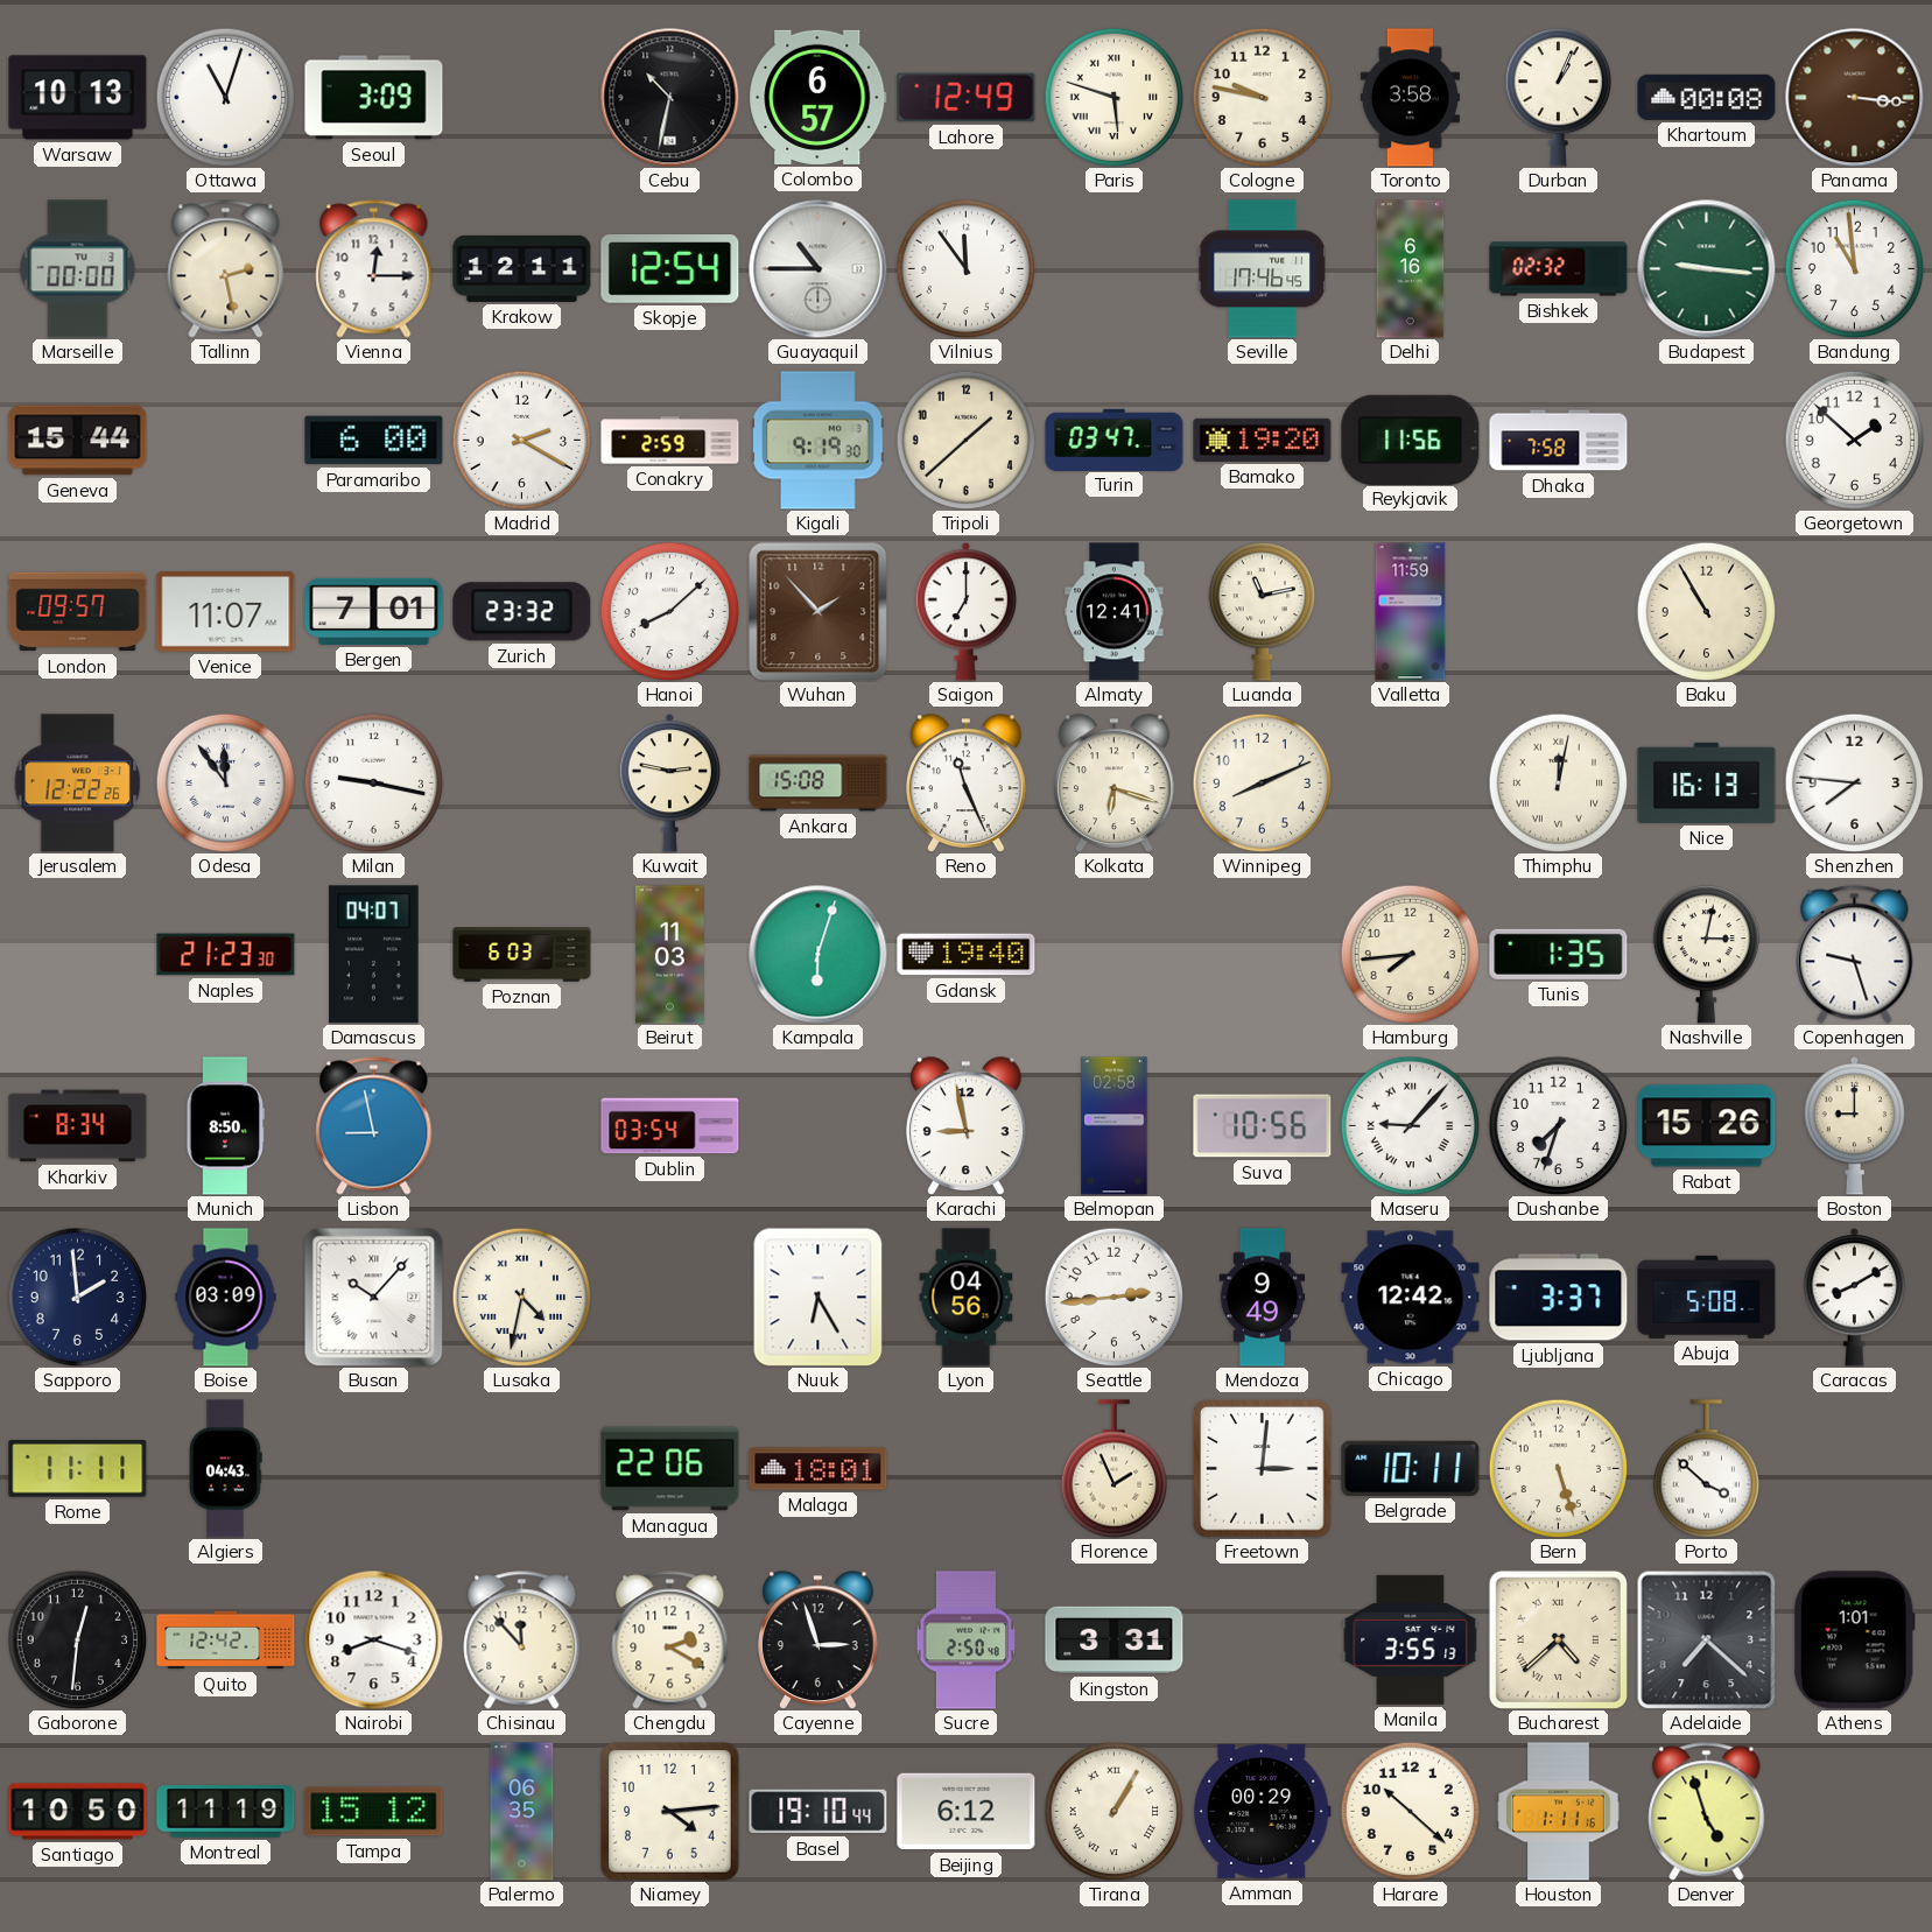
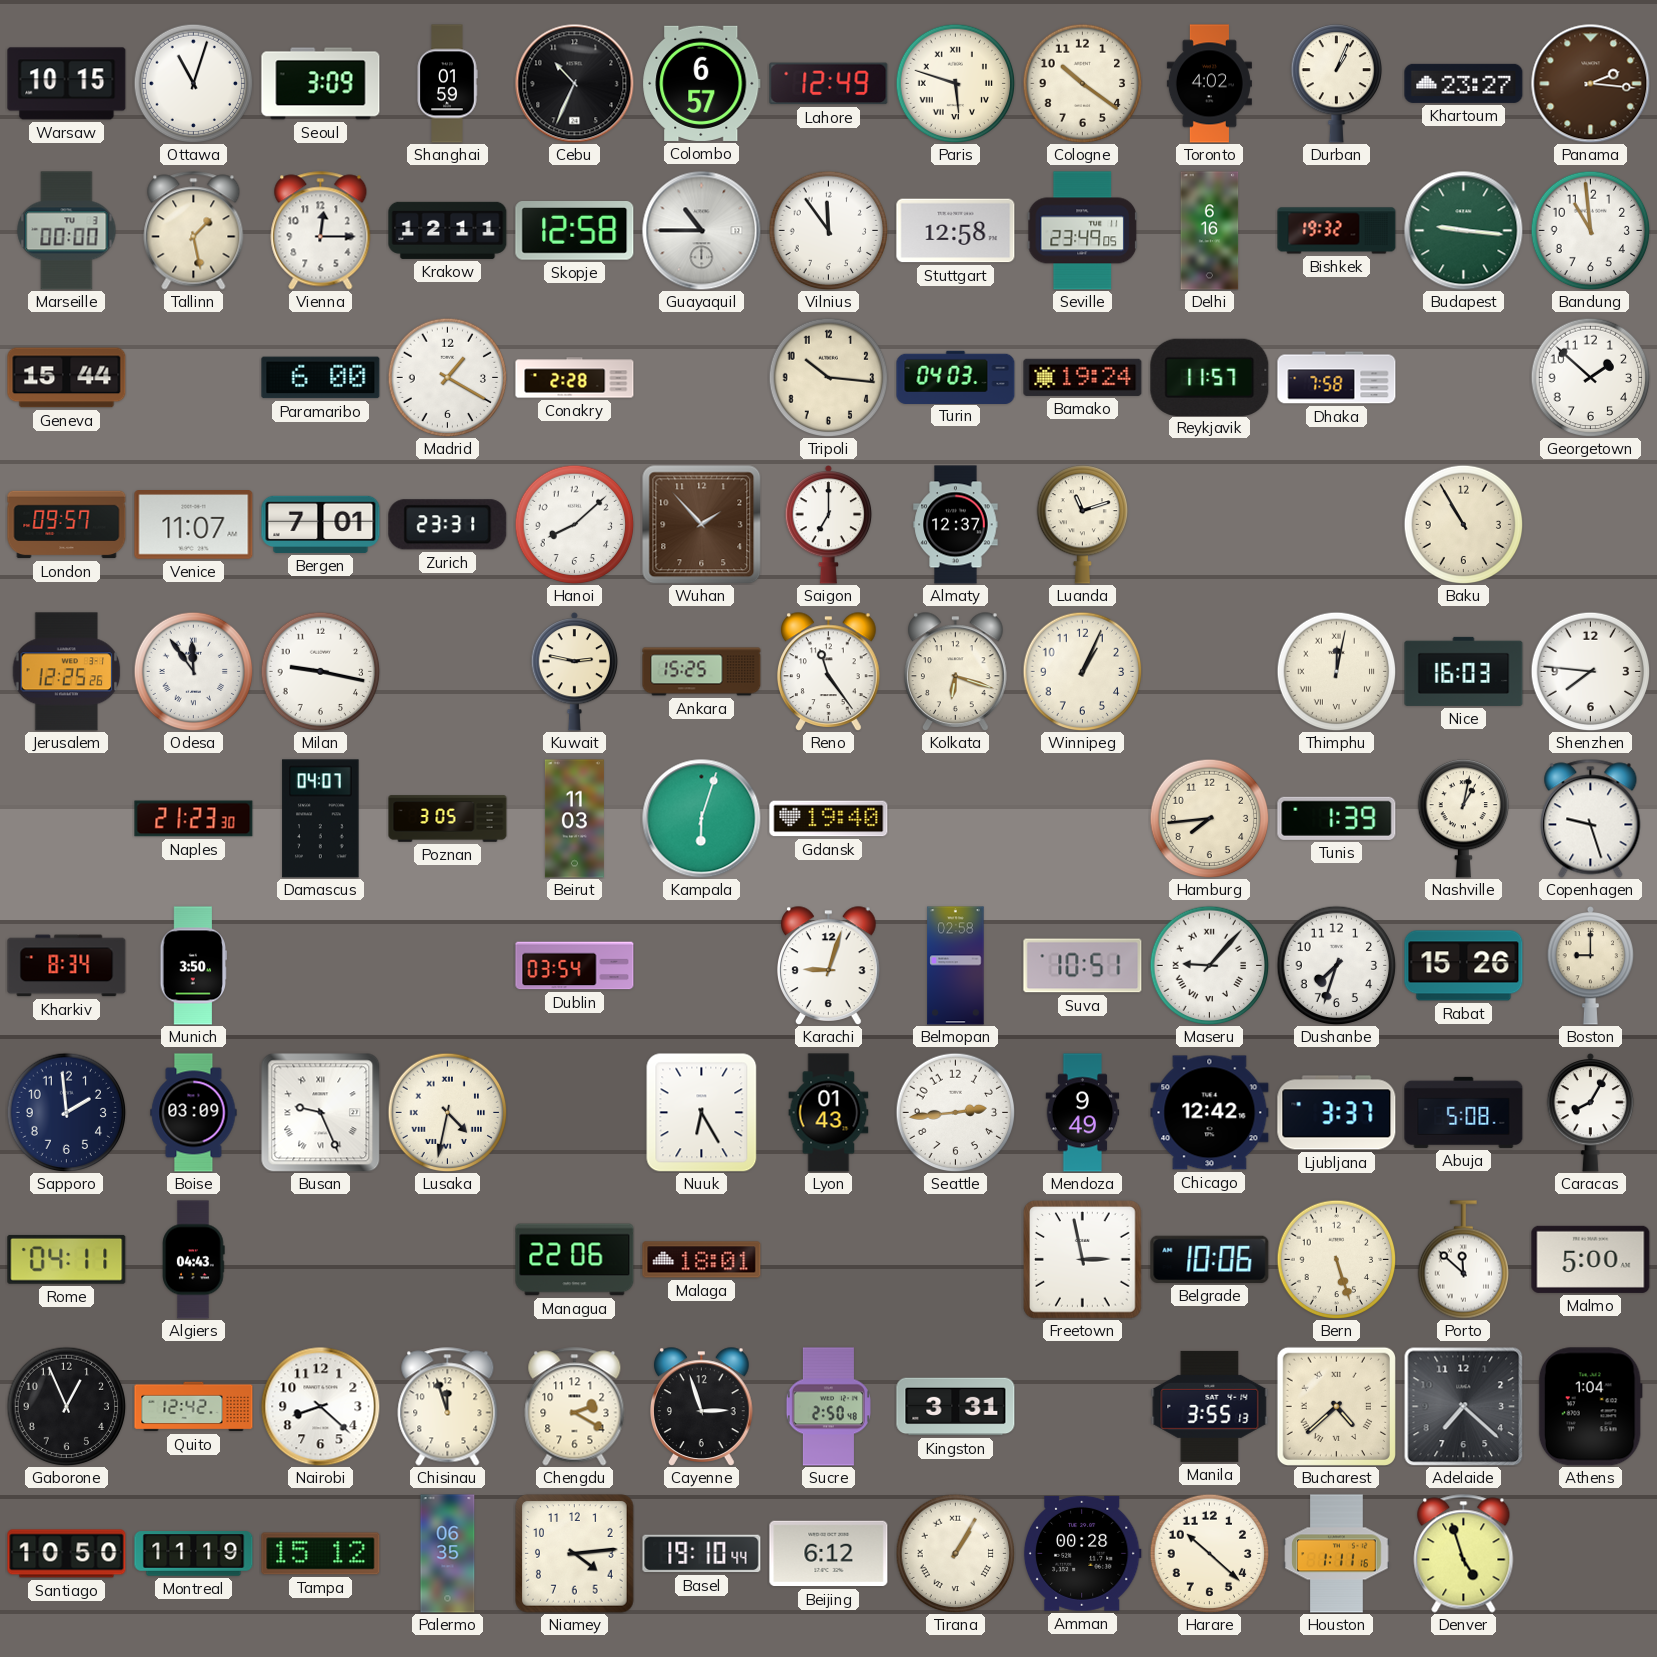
Warsaw: 10:13 -> 10:15
Shanghai: none -> 01:59
Cebu: 10:32 -> 10:34
Cologne: 9:47 -> 10:21
Toronto: 3:58 -> 4:02
Khartoum: 00:08 -> 23:27
Panama: 3:16 -> 2:16
Tallinn: 2:28 -> 1:28
Skopje: 12:54 -> 12:58
Stuttgart: none -> 12:58
Seville: 17:46 -> 23:49
Bishkek: 02:32 -> 19:32
Madrid: 2:20 -> 1:20
Conakry: 2:59 -> 2:28
Kigali: 9:19 -> none
Tripoli: 1:38 -> 10:16
Turin: 03:47 -> 04:03
Bamako: 19:20 -> 19:24
Reykjavik: 11:56 -> 11:57
Zurich: 23:32 -> 23:31
Almaty: 12:41 -> 12:37
Luanda: 11:13 -> 11:12
Valletta: 11:59 -> none
Jerusalem: 12:22 -> 12:25
Ankara: 15:08 -> 15:25
Reno: 11:26 -> 11:24
Winnipeg: 8:11 -> 1:04
Nice: 16:13 -> 16:03
Poznan: 6:03 -> 3:05
Tunis: 1:35 -> 1:39
Nashville: 3:02 -> 1:02
Munich: 8:50 -> 3:50
Lisbon: 8:58 -> none
Karachi: 8:58 -> 9:03
Suva: 10:56 -> 10:51
Busan: 10:07 -> 9:26
Lyon: 04:56 -> 01:43
Caracas: 8:10 -> 8:05
Rome: 11:11 -> 04:11
Florence: 1:56 -> none
Freetown: 3:01 -> 2:58
Belgrade: 10:11 -> 10:06
Porto: 3:52 -> 11:52
Malmo: none -> 5:00
Gaborone: 12:31 -> 12:56
Nairobi: 8:18 -> 8:22
Chisinau: 11:53 -> 11:57
Athens: 1:01 -> 1:04
Amman: 00:29 -> 00:28
